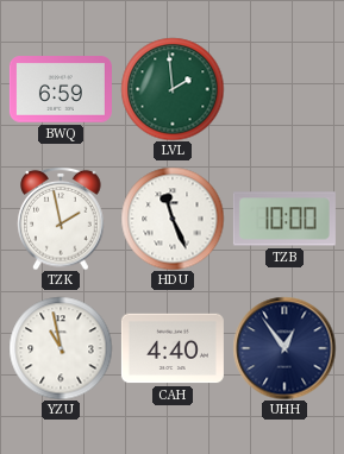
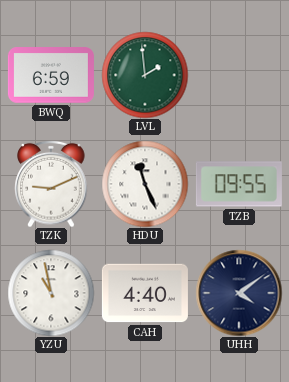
TZK: 1:58 -> 9:11
TZB: 10:00 -> 09:55
UHH: 12:54 -> 4:09
